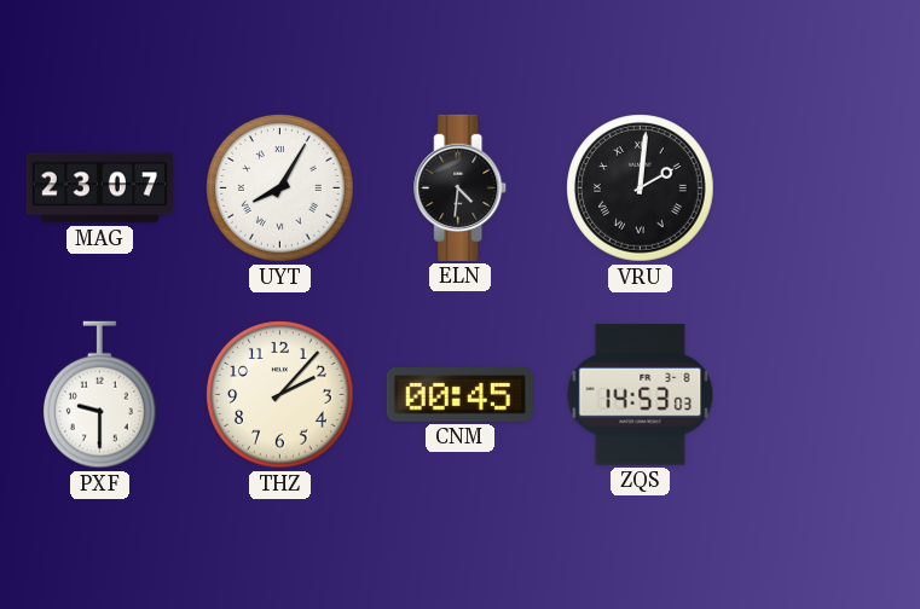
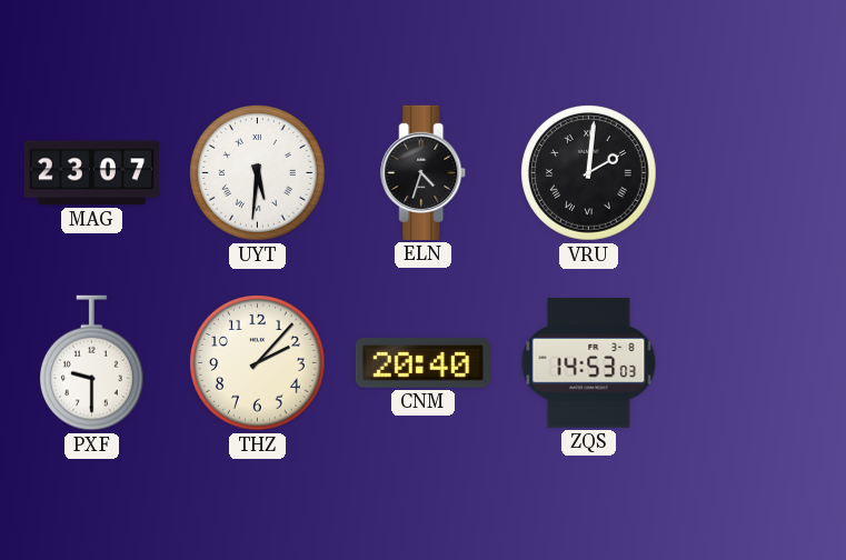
UYT: 8:05 -> 5:31
ELN: 4:31 -> 4:33
CNM: 00:45 -> 20:40
